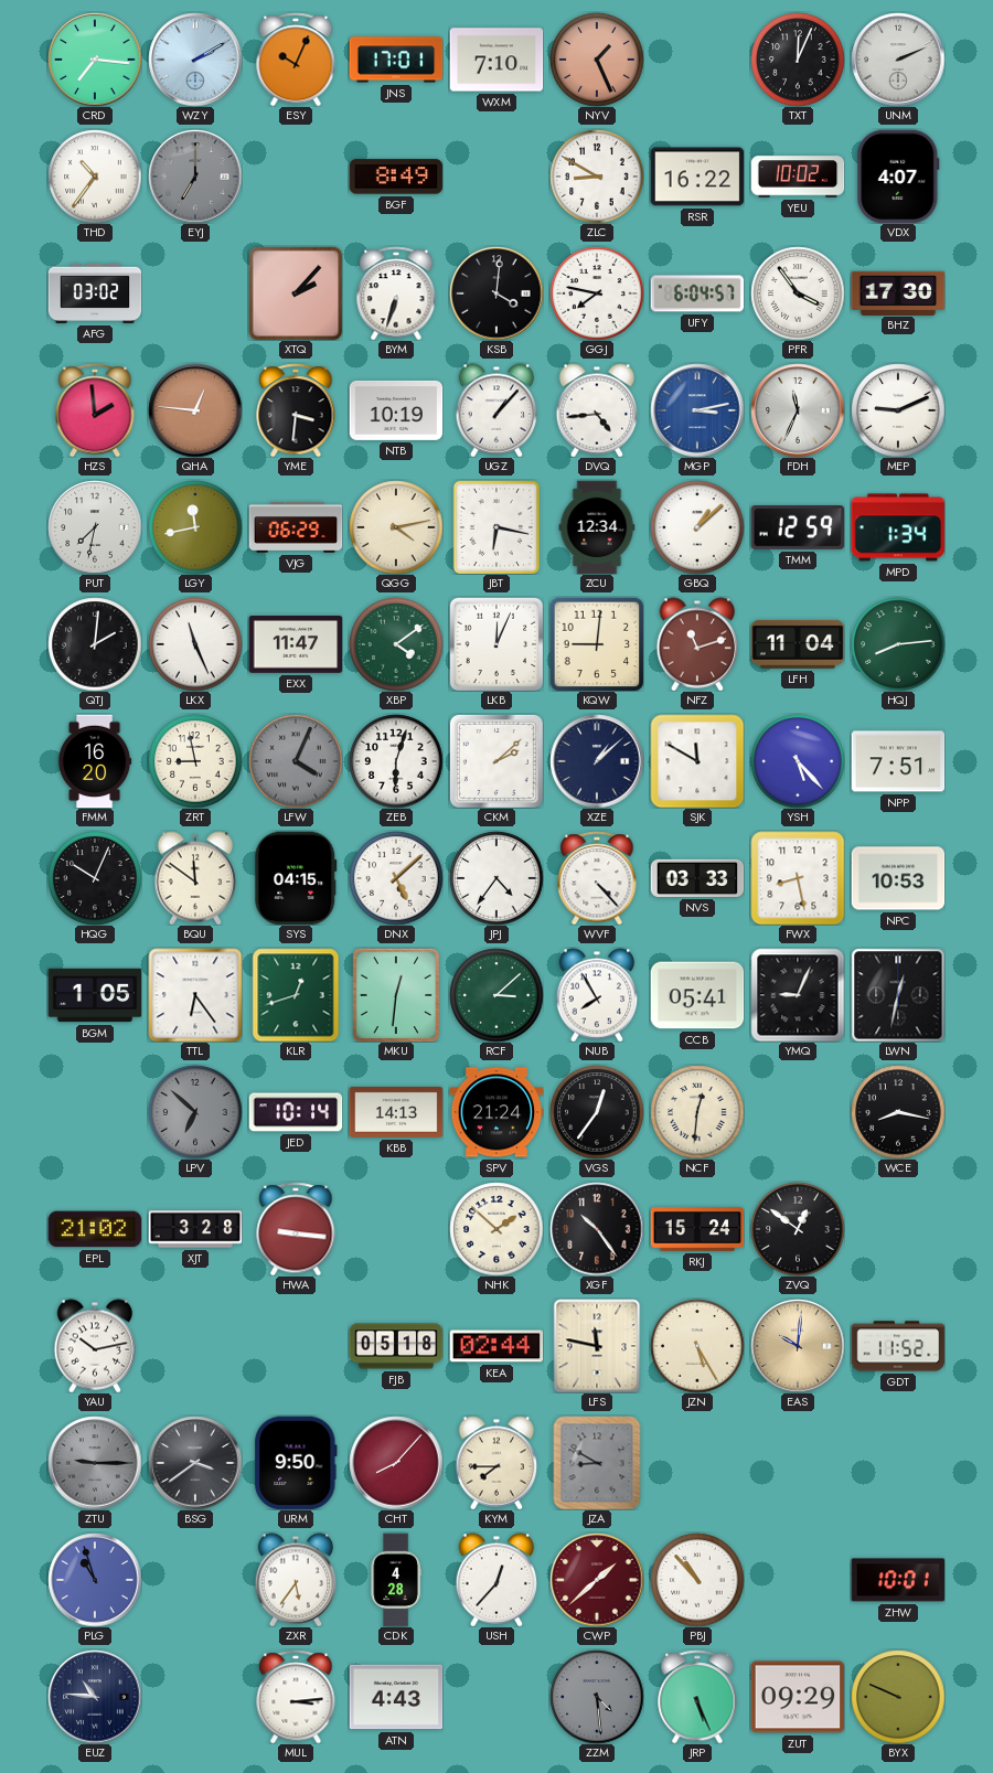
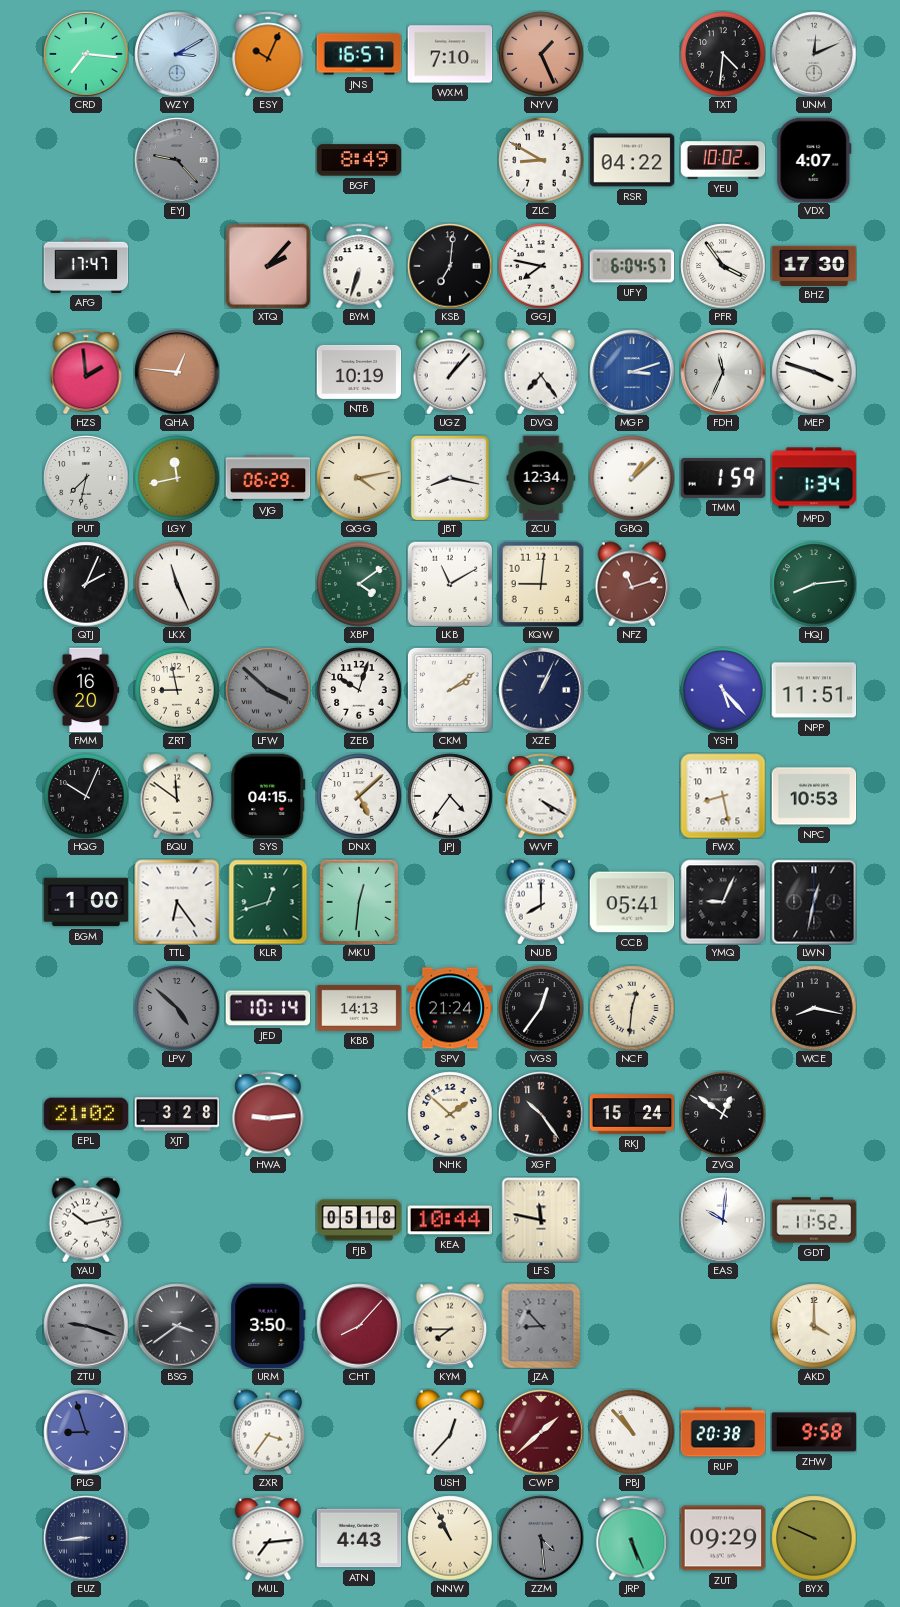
WZY: 2:10 -> 3:10
JNS: 17:01 -> 16:57
TXT: 12:04 -> 4:31
UNM: 2:11 -> 12:11
THD: 10:36 -> none
EYJ: 7:00 -> 9:23
RSR: 16:22 -> 04:22
AFG: 03:02 -> 17:47
KSB: 4:01 -> 7:01
YME: 3:31 -> none
DVQ: 4:44 -> 7:24
MGP: 3:13 -> 3:12
MEP: 9:11 -> 3:48
JBT: 6:17 -> 8:17
TMM: 12:59 -> 1:59
QTJ: 2:01 -> 2:04
EXX: 11:47 -> none
LKB: 12:04 -> 11:10
LFH: 11:04 -> none
LFW: 4:04 -> 3:52
ZEB: 6:03 -> 10:03
CKM: 2:08 -> 2:09
XZE: 1:08 -> 1:04
SJK: 11:50 -> none
NPP: 7:51 -> 11:51
WVF: 4:23 -> 4:20
NVS: 03:33 -> none
BGM: 1:05 -> 1:00
RCF: 3:08 -> none
NUB: 7:55 -> 8:00
LPV: 6:52 -> 4:52
HWA: 9:16 -> 9:14
KEA: 02:44 -> 10:44
JZN: 5:25 -> none
EAS dial: champagne -> white
ZTU: 9:15 -> 9:18
URM: 9:50 -> 3:50
JZA: 8:50 -> 8:53
AKD: none -> 4:00
PLG: 10:57 -> 8:57
ZXR: 5:36 -> 3:36
CDK: 4:28 -> none
RUP: none -> 20:38
ZHW: 10:01 -> 9:58
EUZ: 10:46 -> 8:44
MUL: 3:14 -> 7:14
NNW: none -> 10:56
